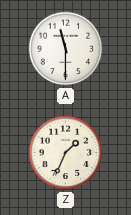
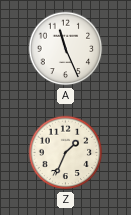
A: 11:30 -> 11:26
